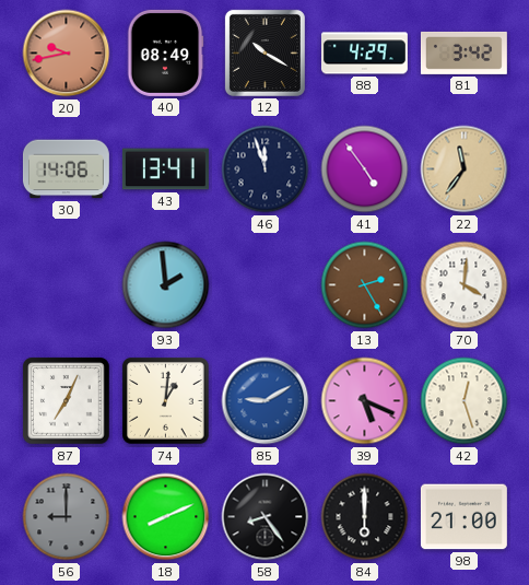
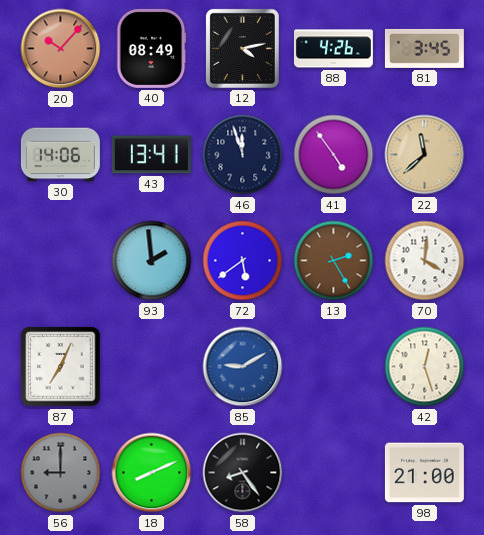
20: 9:43 -> 10:07
12: 10:20 -> 4:13
88: 4:29 -> 4:26
81: 3:42 -> 3:45
22: 11:36 -> 11:38
72: none -> 5:39
74: 1:01 -> none
39: 5:19 -> none
84: 6:00 -> none
